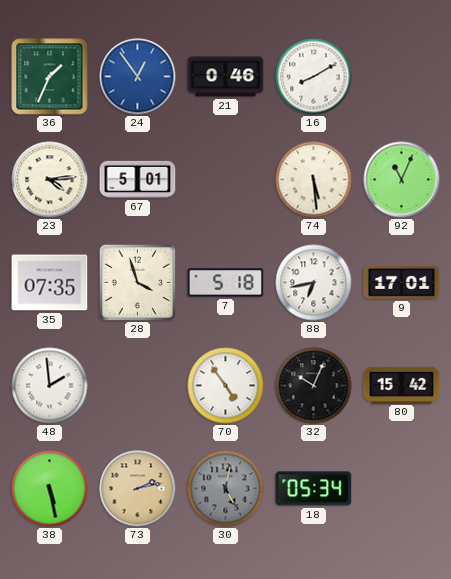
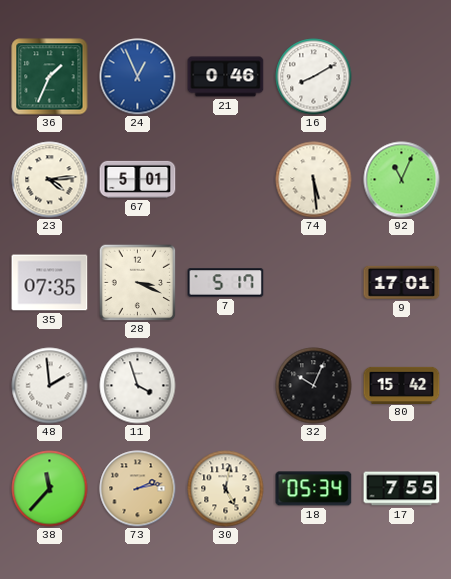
24: 12:54 -> 12:56
28: 3:57 -> 3:19
7: 5:18 -> 5:17
88: 6:43 -> none
11: none -> 3:57
70: 4:54 -> none
38: 5:28 -> 11:37
30 dial: grey -> cream
17: none -> 7:55
